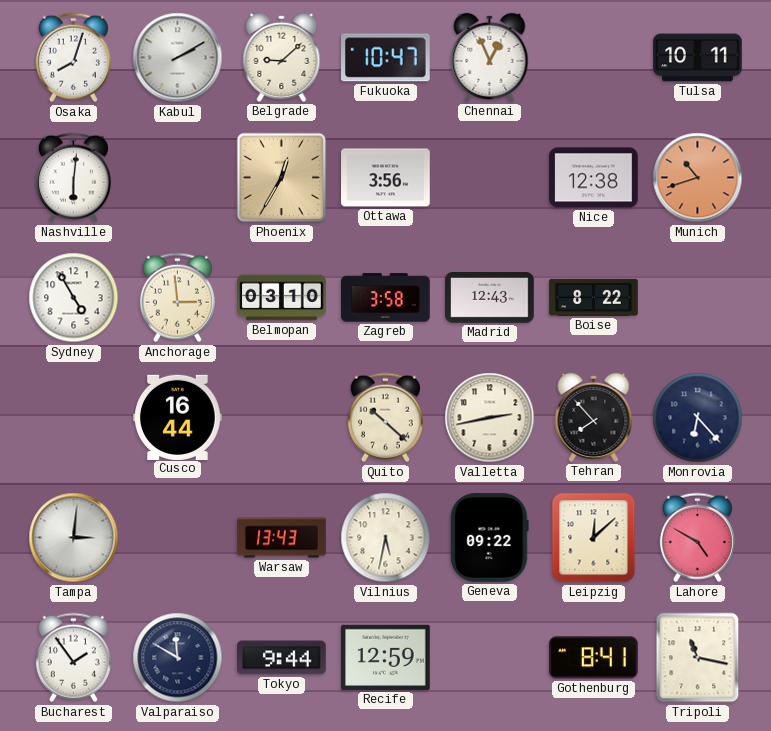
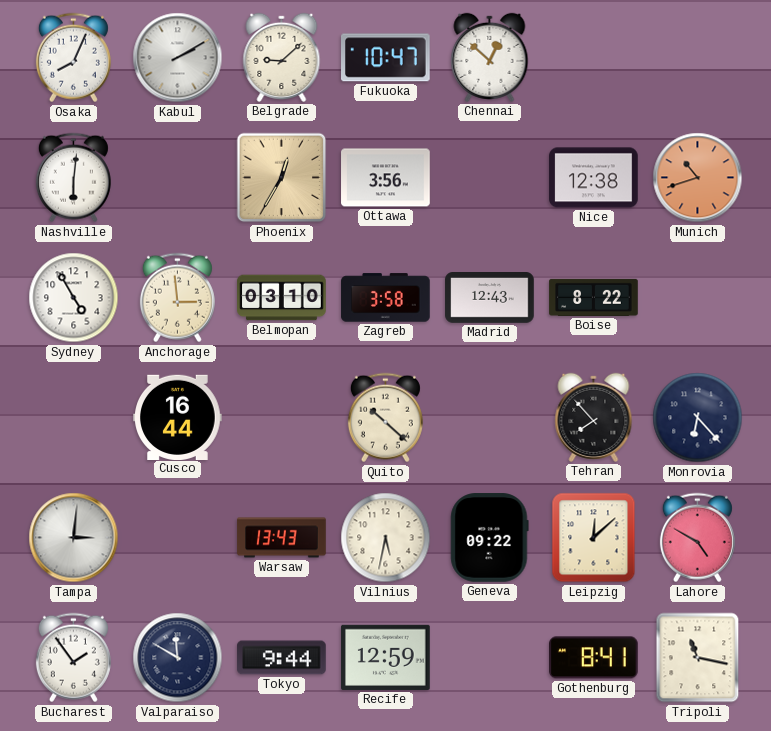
Osaka: 8:03 -> 8:04
Chennai: 12:56 -> 12:52
Tulsa: 10:11 -> none
Valletta: 2:43 -> none
